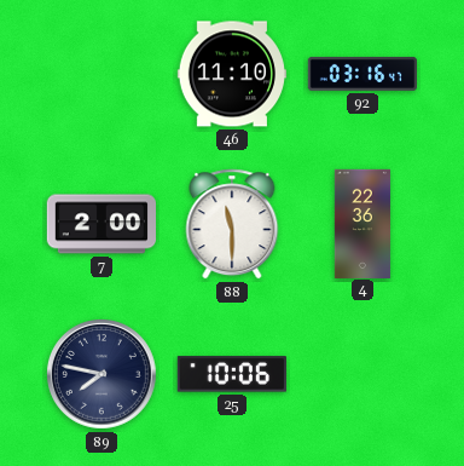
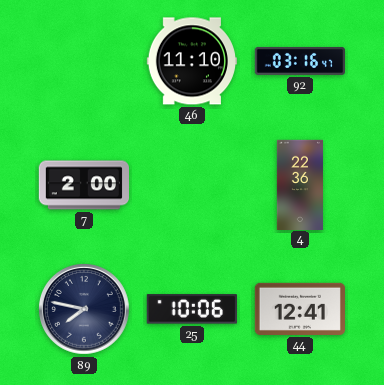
88: 11:30 -> none
44: none -> 12:41
